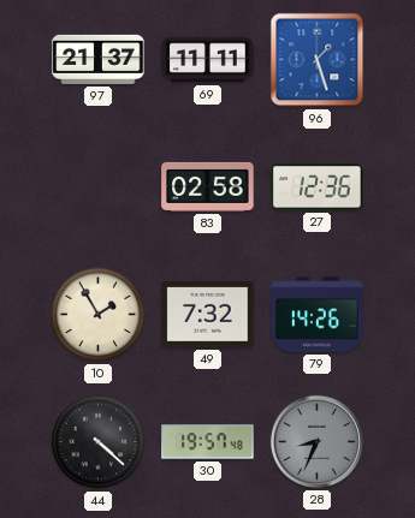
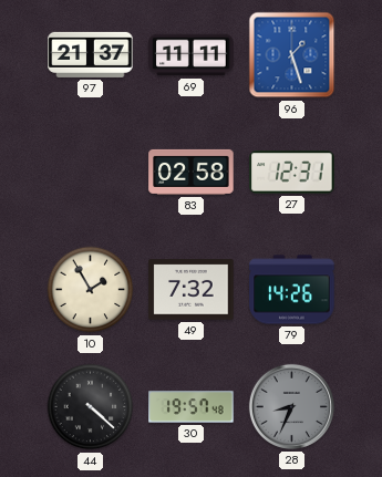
27: 12:36 -> 12:31
